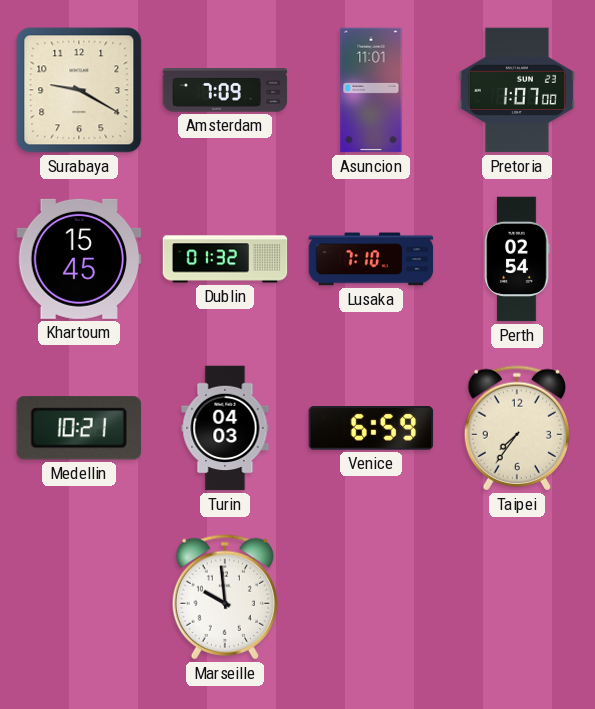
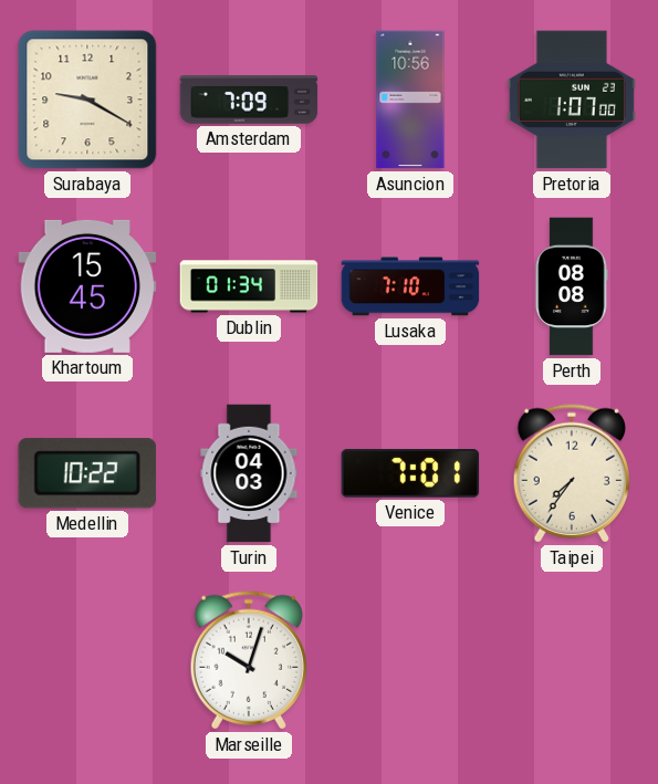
Asuncion: 11:01 -> 10:56
Dublin: 01:32 -> 01:34
Perth: 02:54 -> 08:08
Medellin: 10:21 -> 10:22
Venice: 6:59 -> 7:01
Marseille: 9:59 -> 10:03
